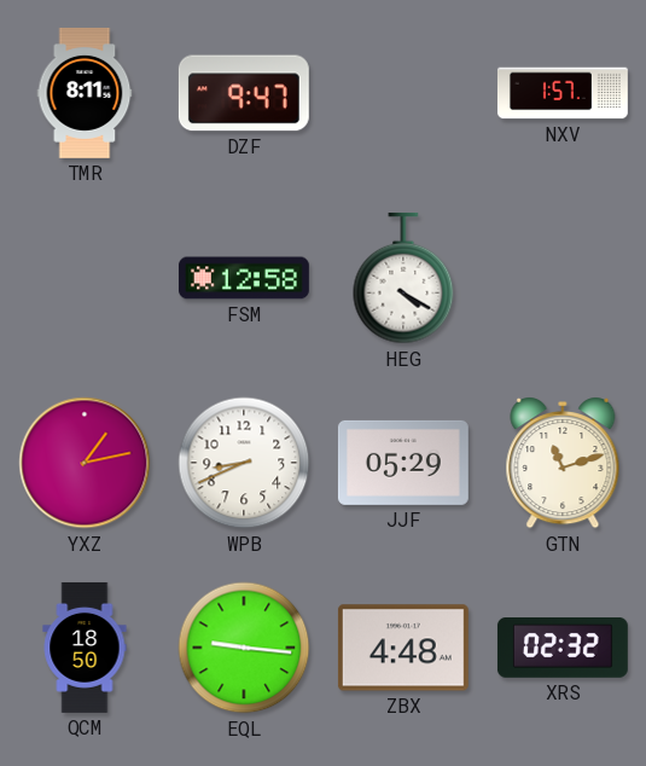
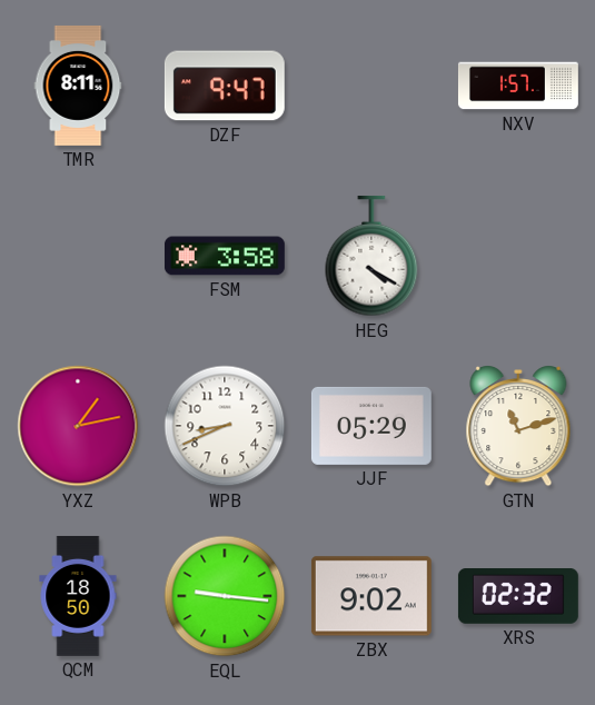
FSM: 12:58 -> 3:58
ZBX: 4:48 -> 9:02
